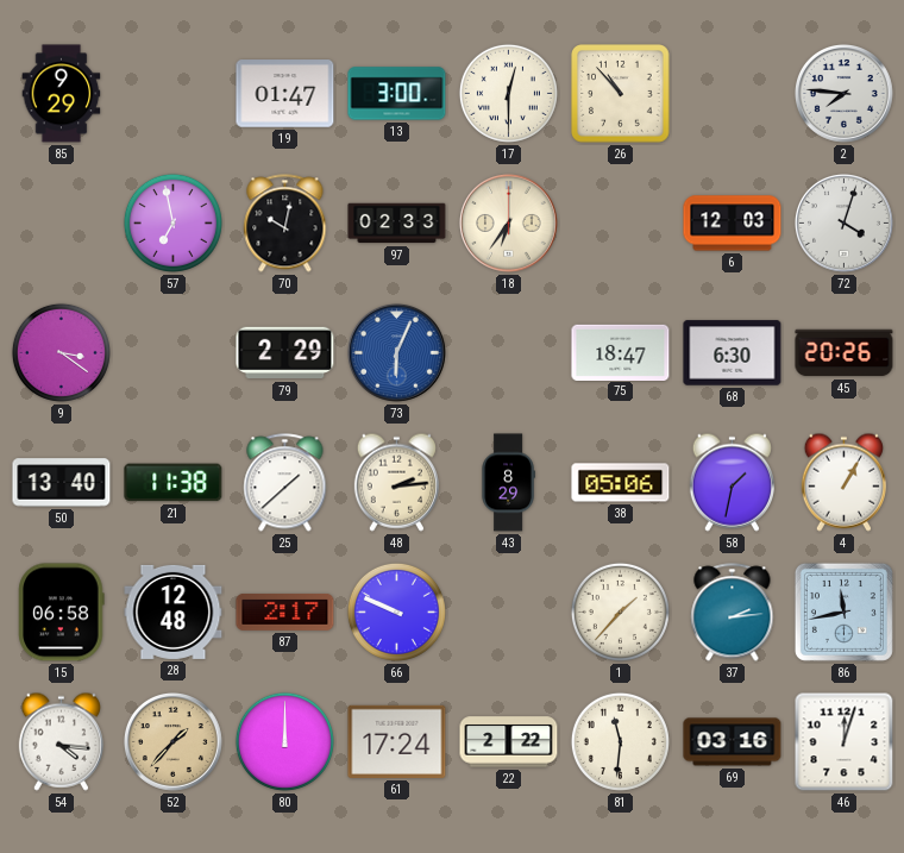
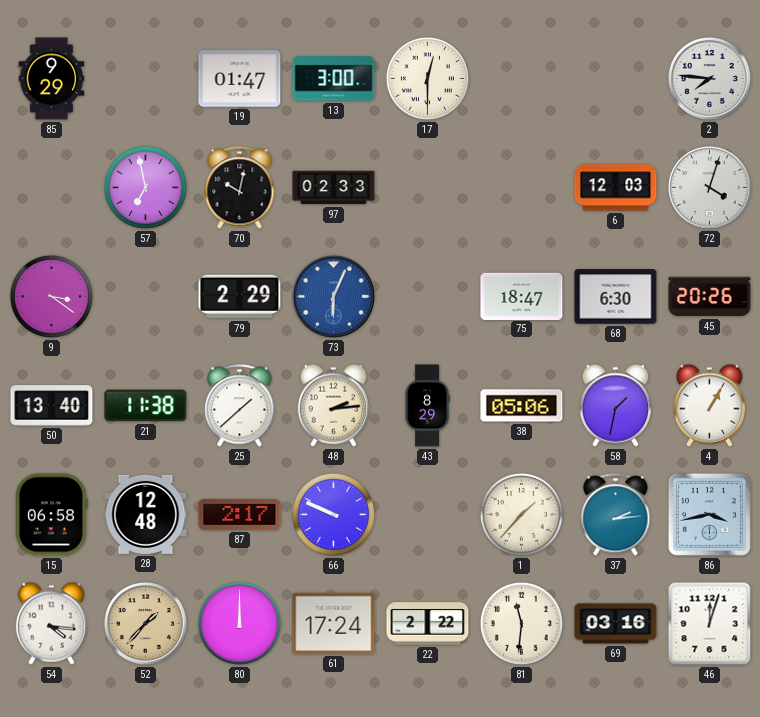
26: 10:53 -> none
18: 6:36 -> none
86: 11:43 -> 3:43
